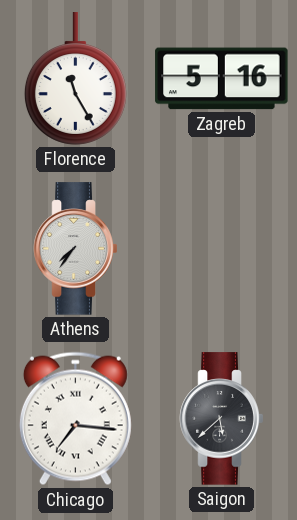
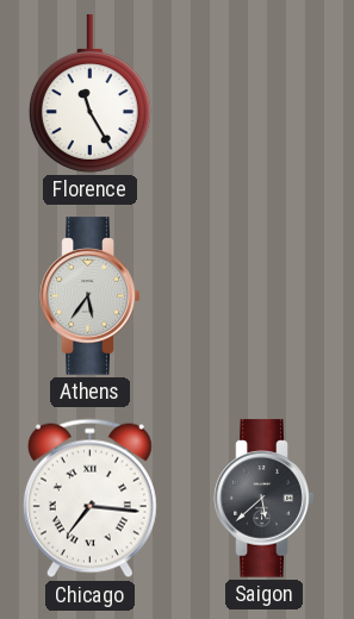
Zagreb: 5:16 -> none
Athens: 7:36 -> 5:36
